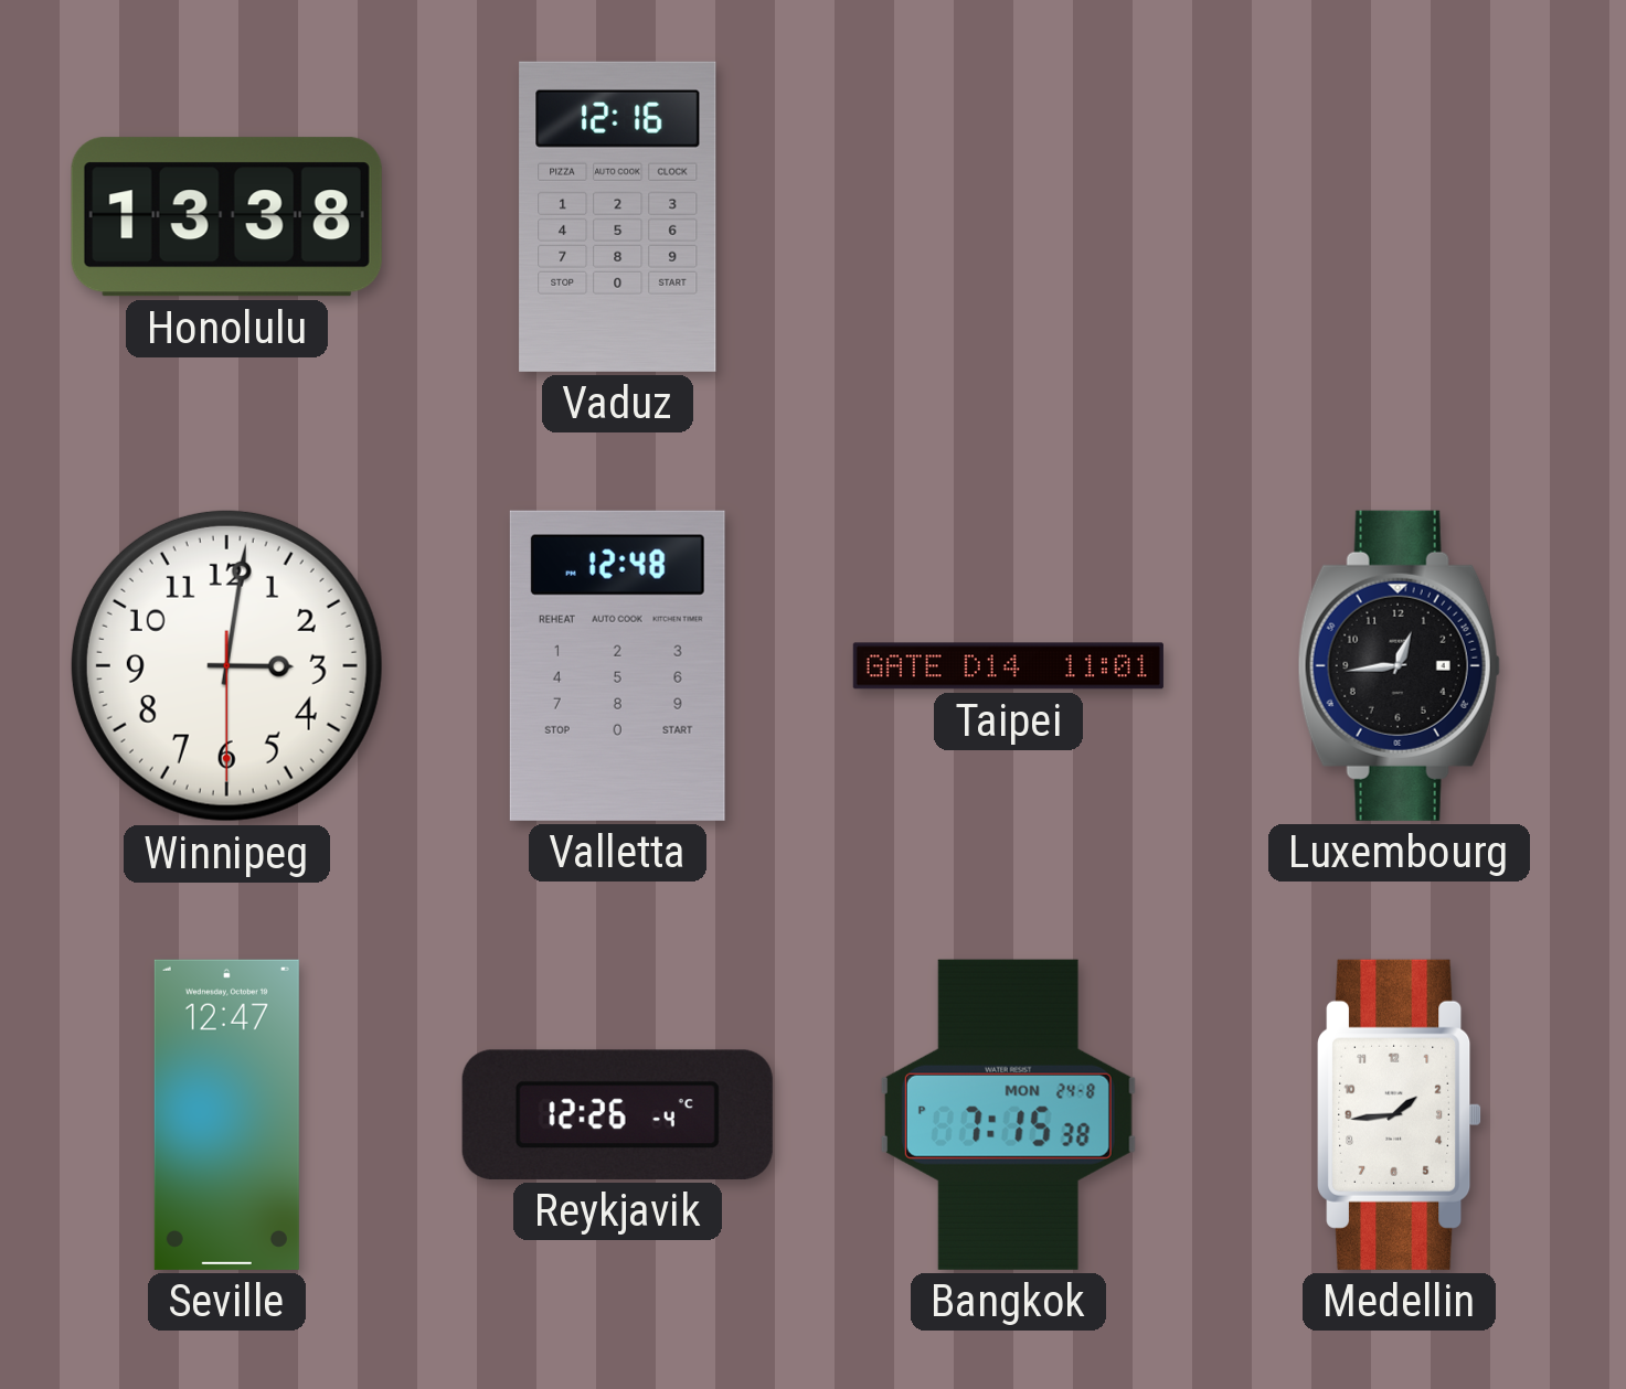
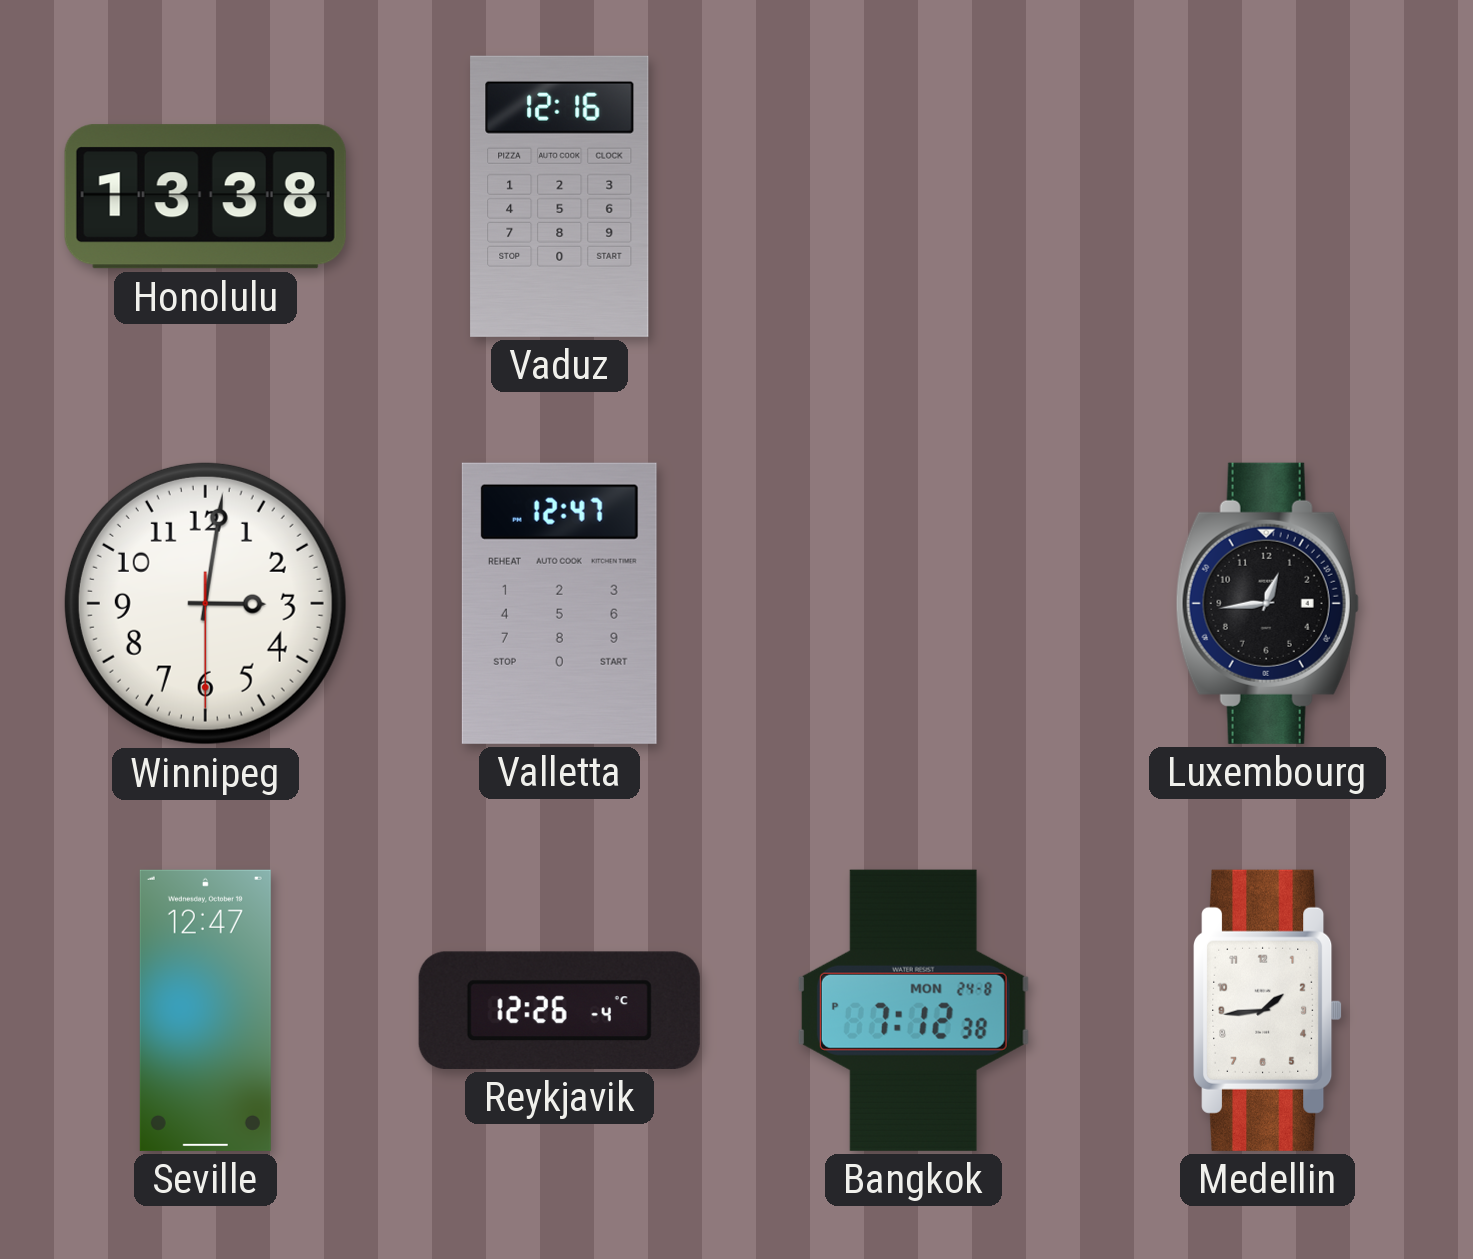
Valletta: 12:48 -> 12:47
Taipei: 11:01 -> none
Bangkok: 7:15 -> 7:12
